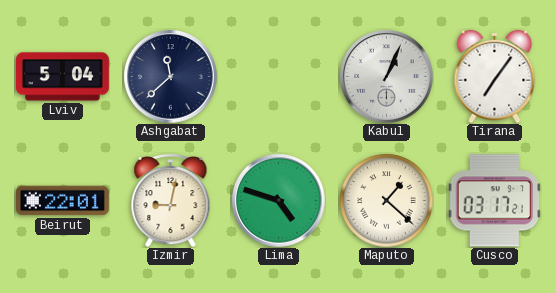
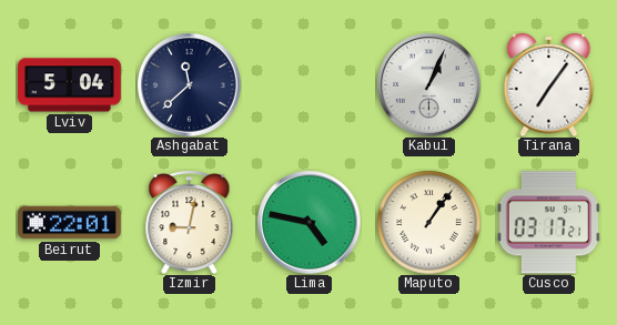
Lima: 4:48 -> 4:47
Maputo: 1:22 -> 1:06
